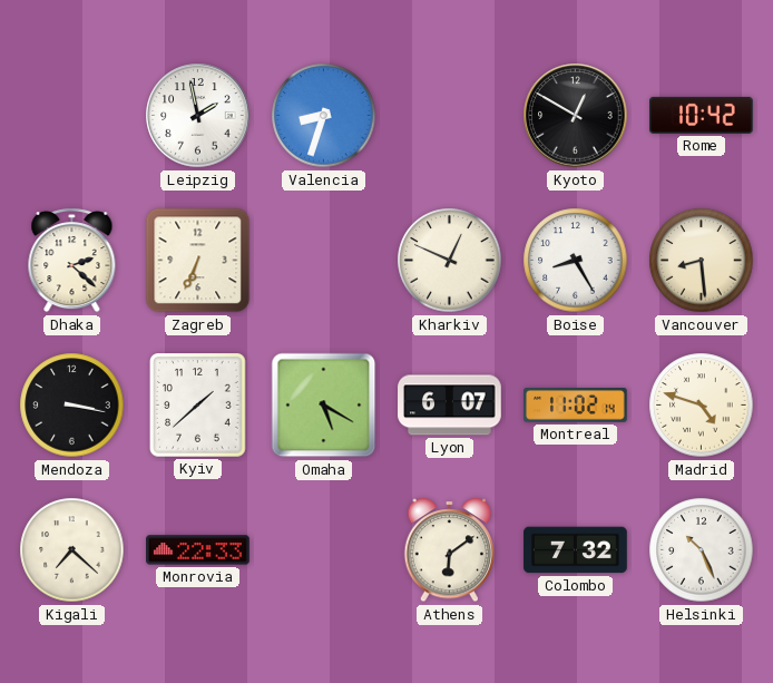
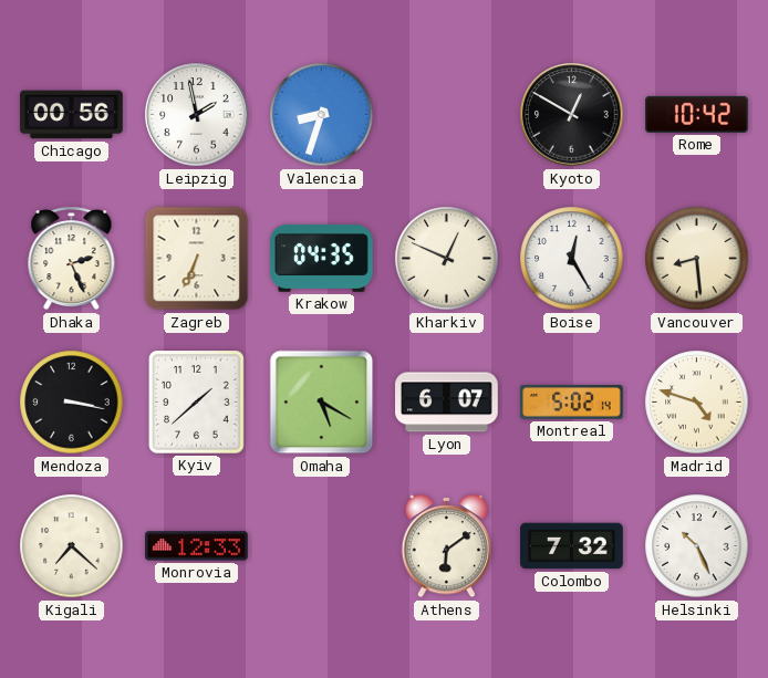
Chicago: none -> 00:56
Dhaka: 2:22 -> 2:26
Krakow: none -> 04:35
Boise: 8:25 -> 12:25
Montreal: 11:02 -> 5:02
Monrovia: 22:33 -> 12:33
